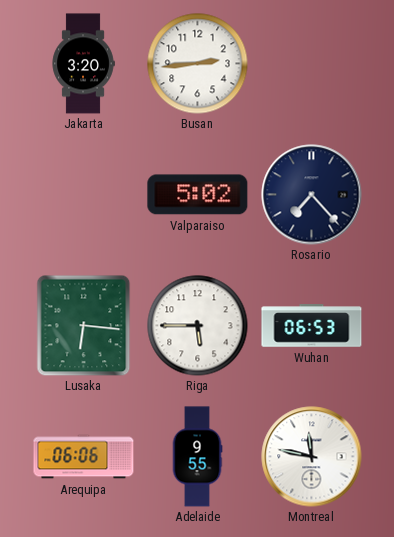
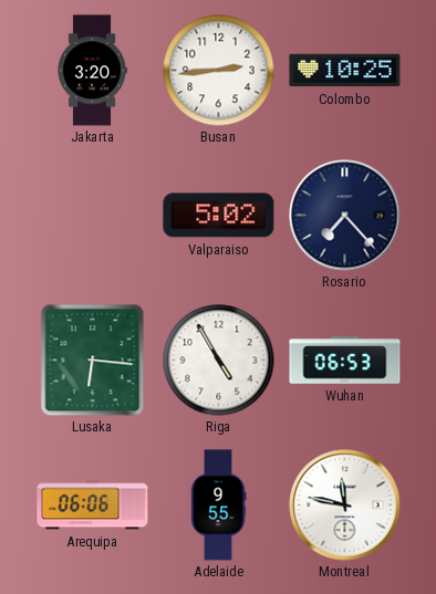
Colombo: none -> 10:25
Riga: 5:45 -> 4:55
